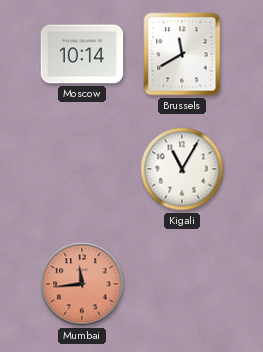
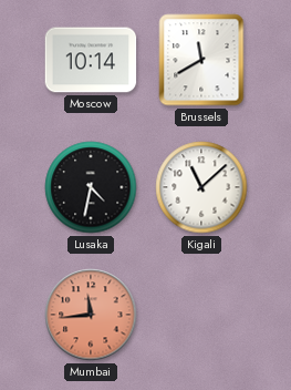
Lusaka: none -> 4:32
Kigali: 11:05 -> 11:08
